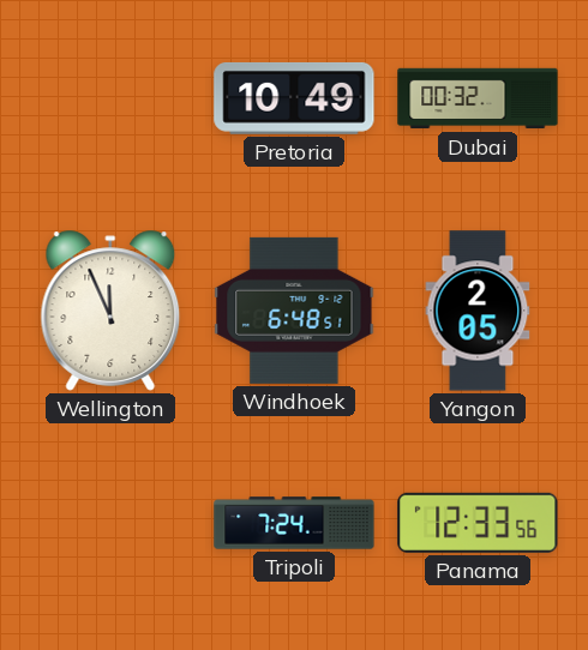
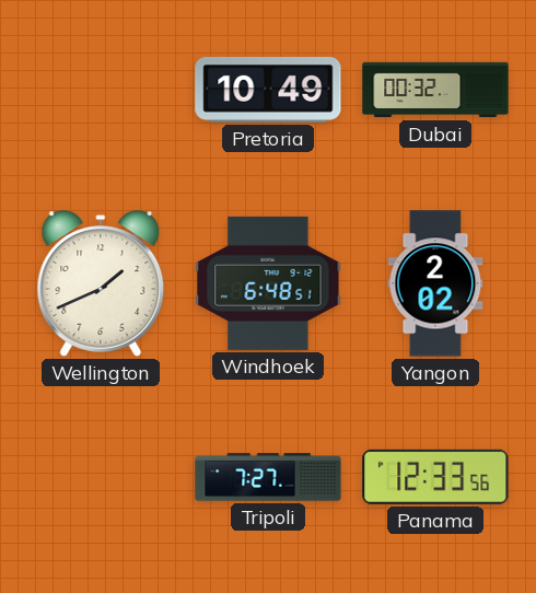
Wellington: 11:56 -> 1:41
Yangon: 2:05 -> 2:02
Tripoli: 7:24 -> 7:27
